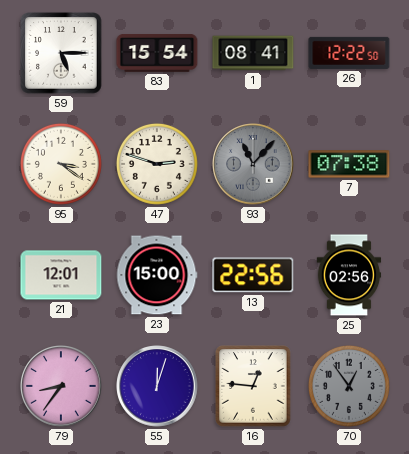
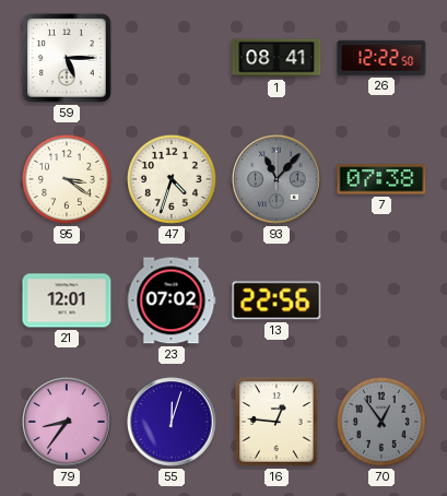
83: 15:54 -> none
47: 2:48 -> 4:33
23: 15:00 -> 07:02
25: 02:56 -> none
